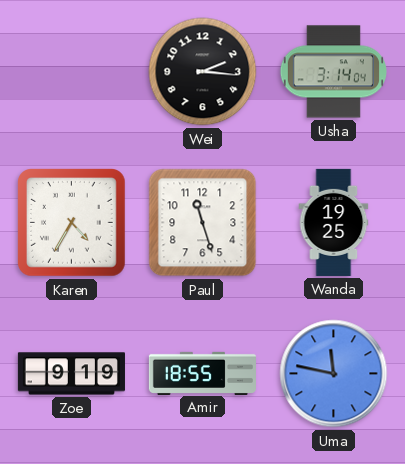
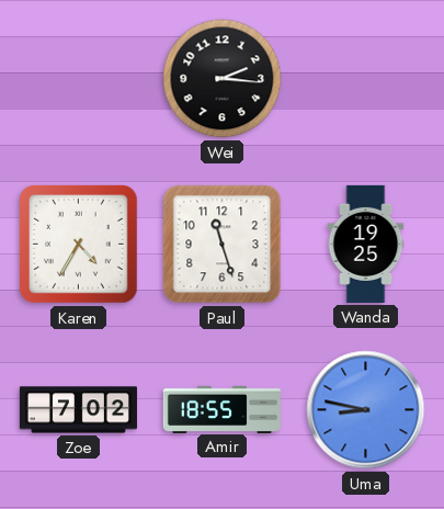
Usha: 3:14 -> none
Zoe: 9:19 -> 7:02
Uma: 11:47 -> 8:47
